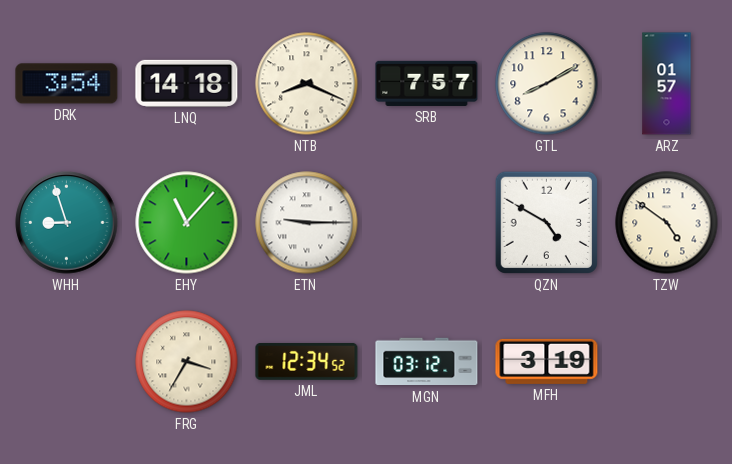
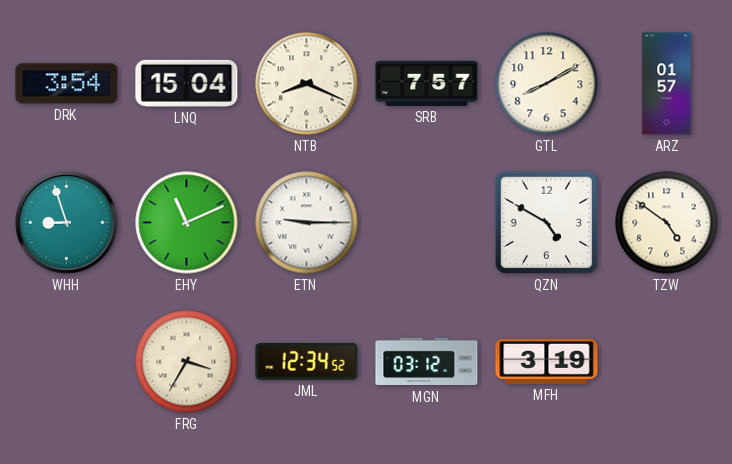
LNQ: 14:18 -> 15:04
EHY: 11:07 -> 11:11
